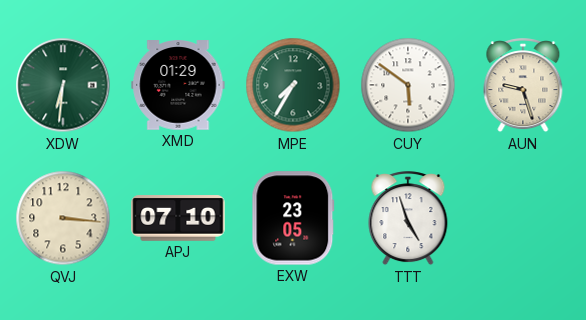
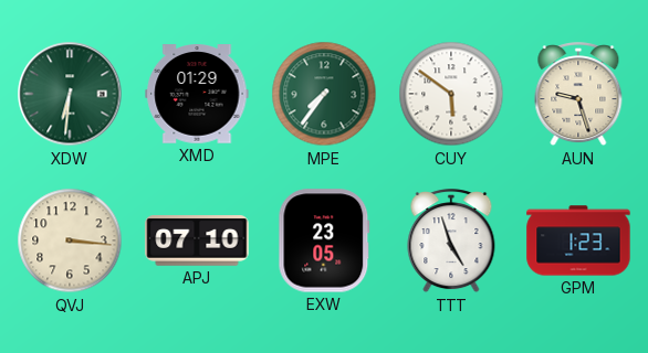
MPE: 7:35 -> 7:36
GPM: none -> 1:23
